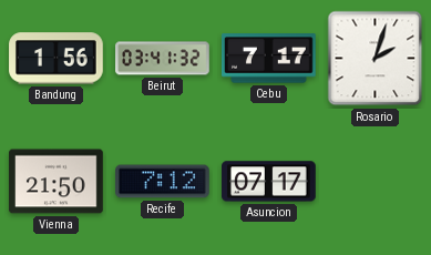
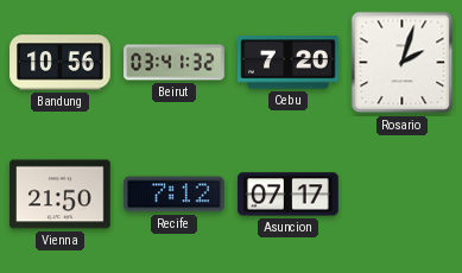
Bandung: 1:56 -> 10:56
Cebu: 7:17 -> 7:20
